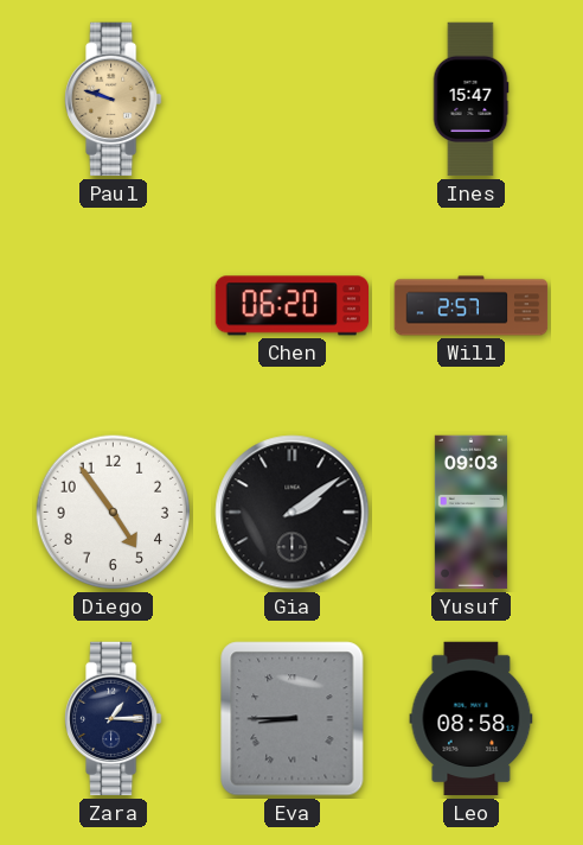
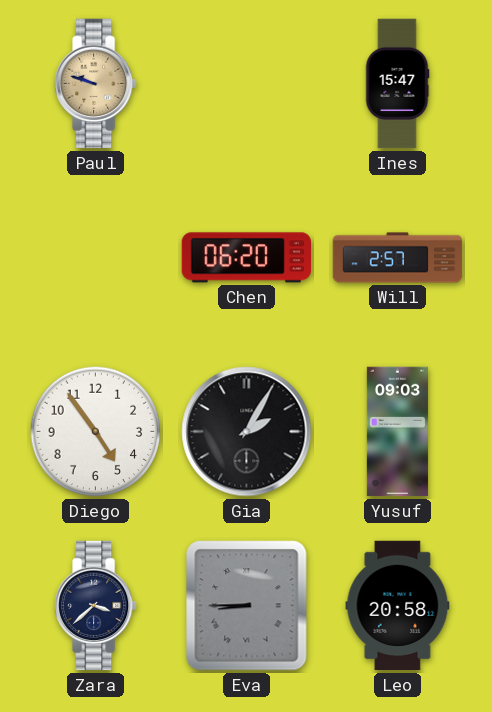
Gia: 2:09 -> 2:05
Zara: 1:15 -> 3:38
Leo: 08:58 -> 20:58
